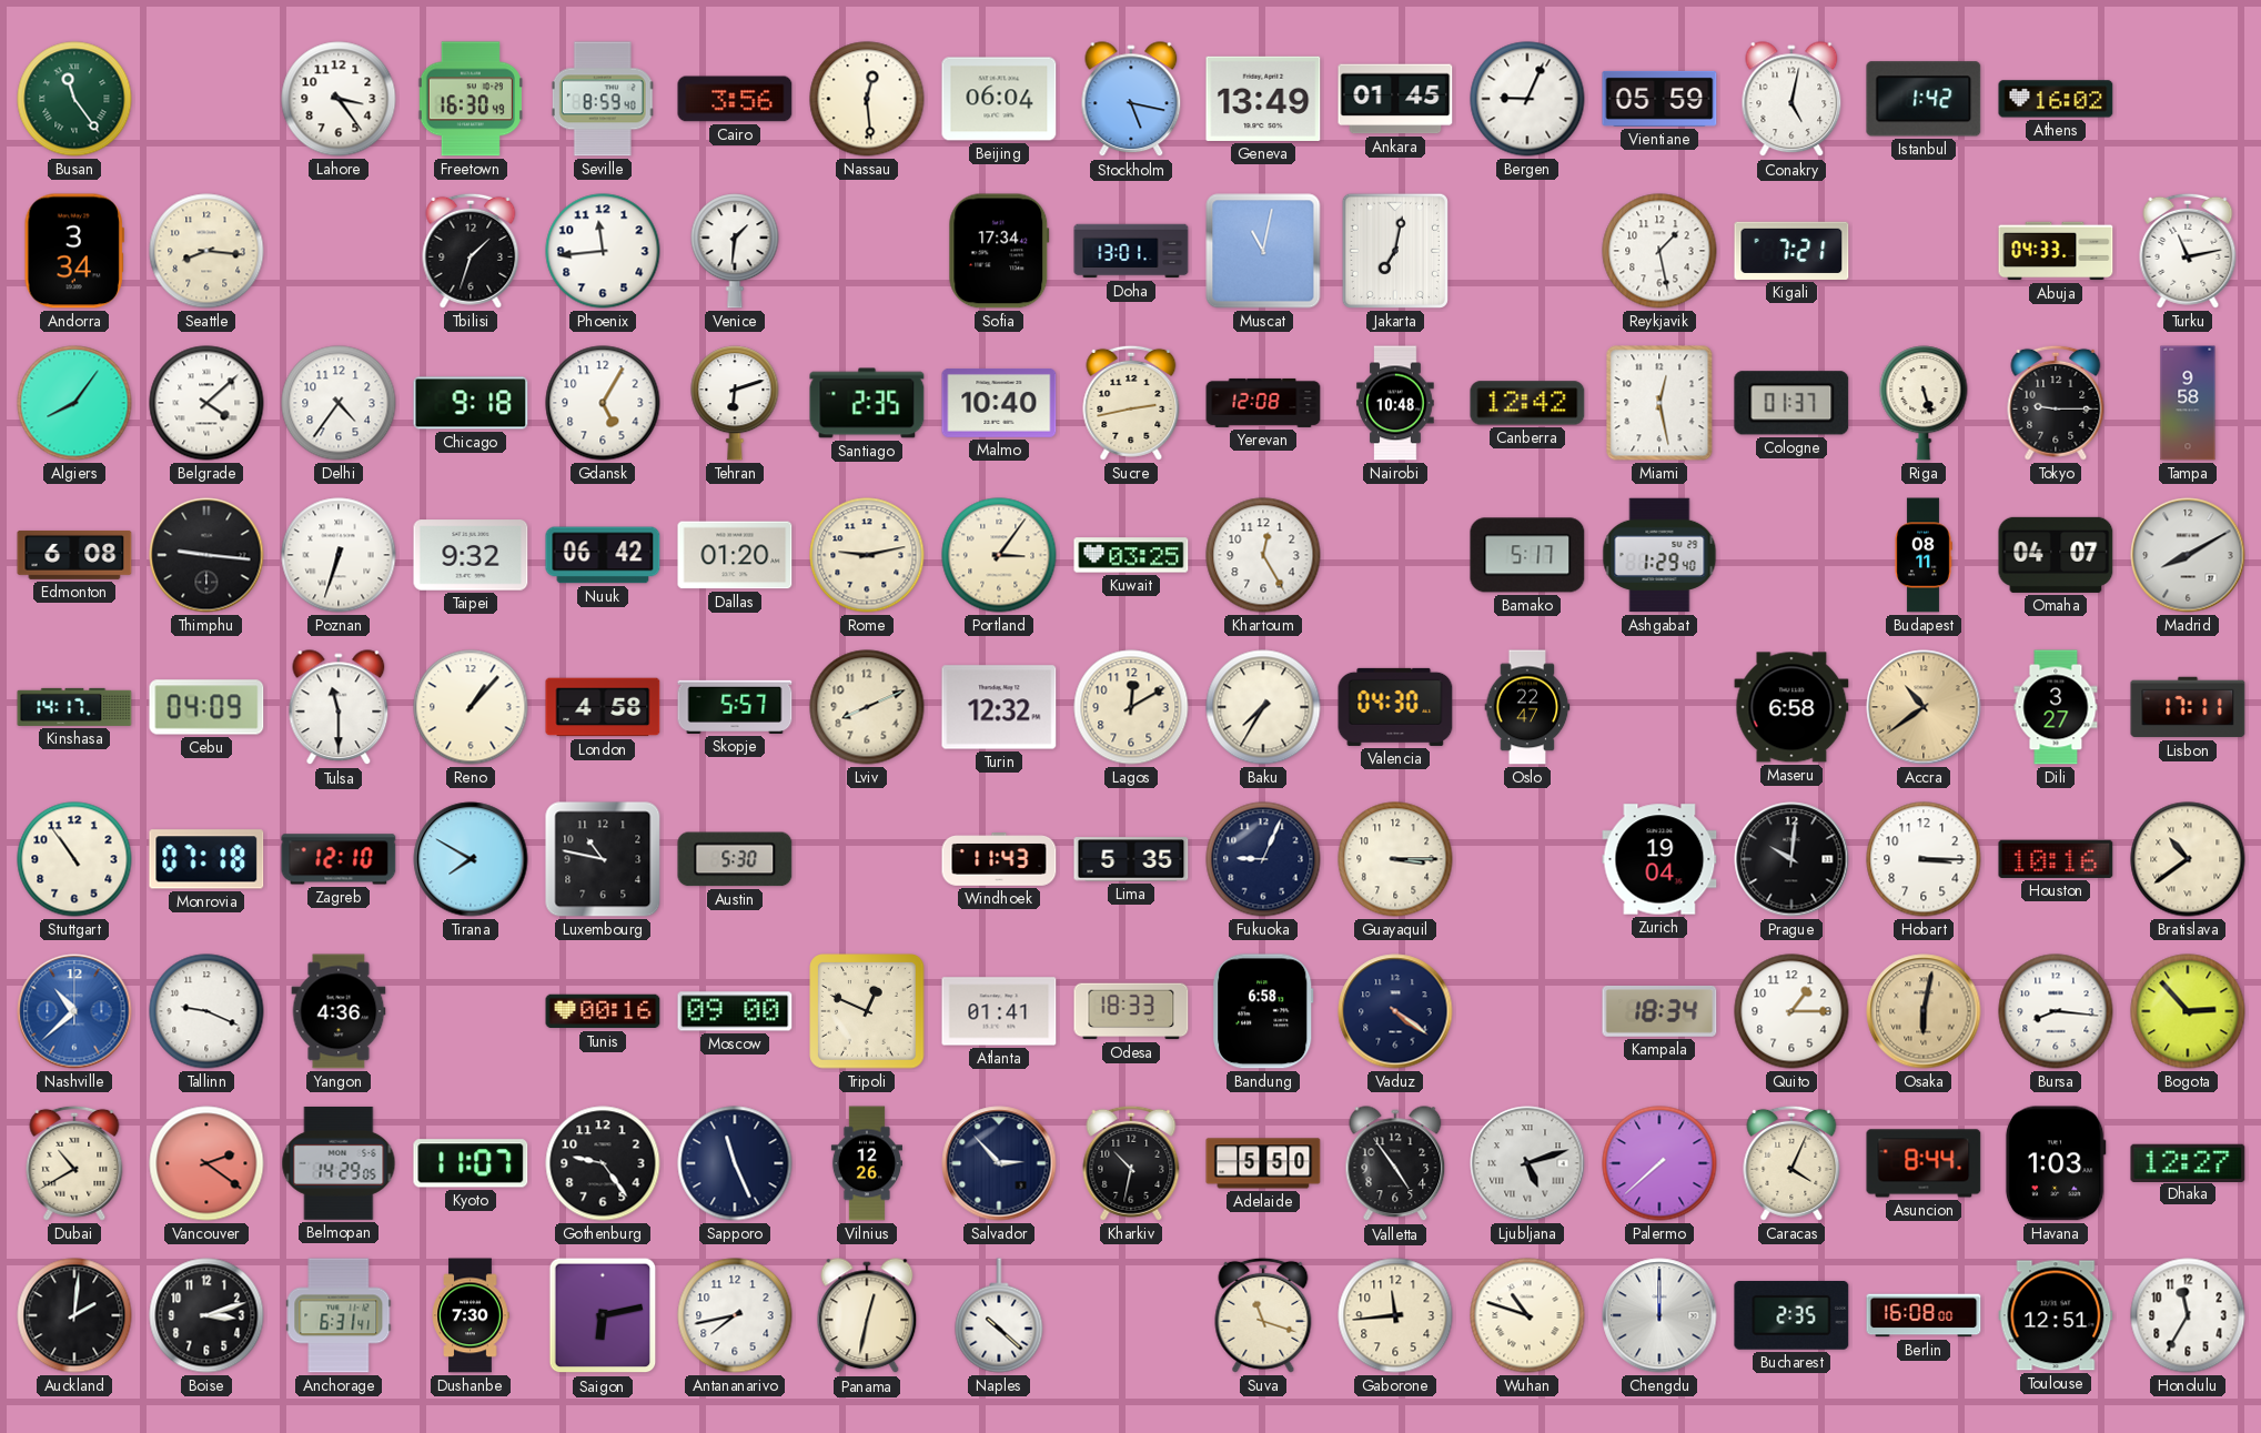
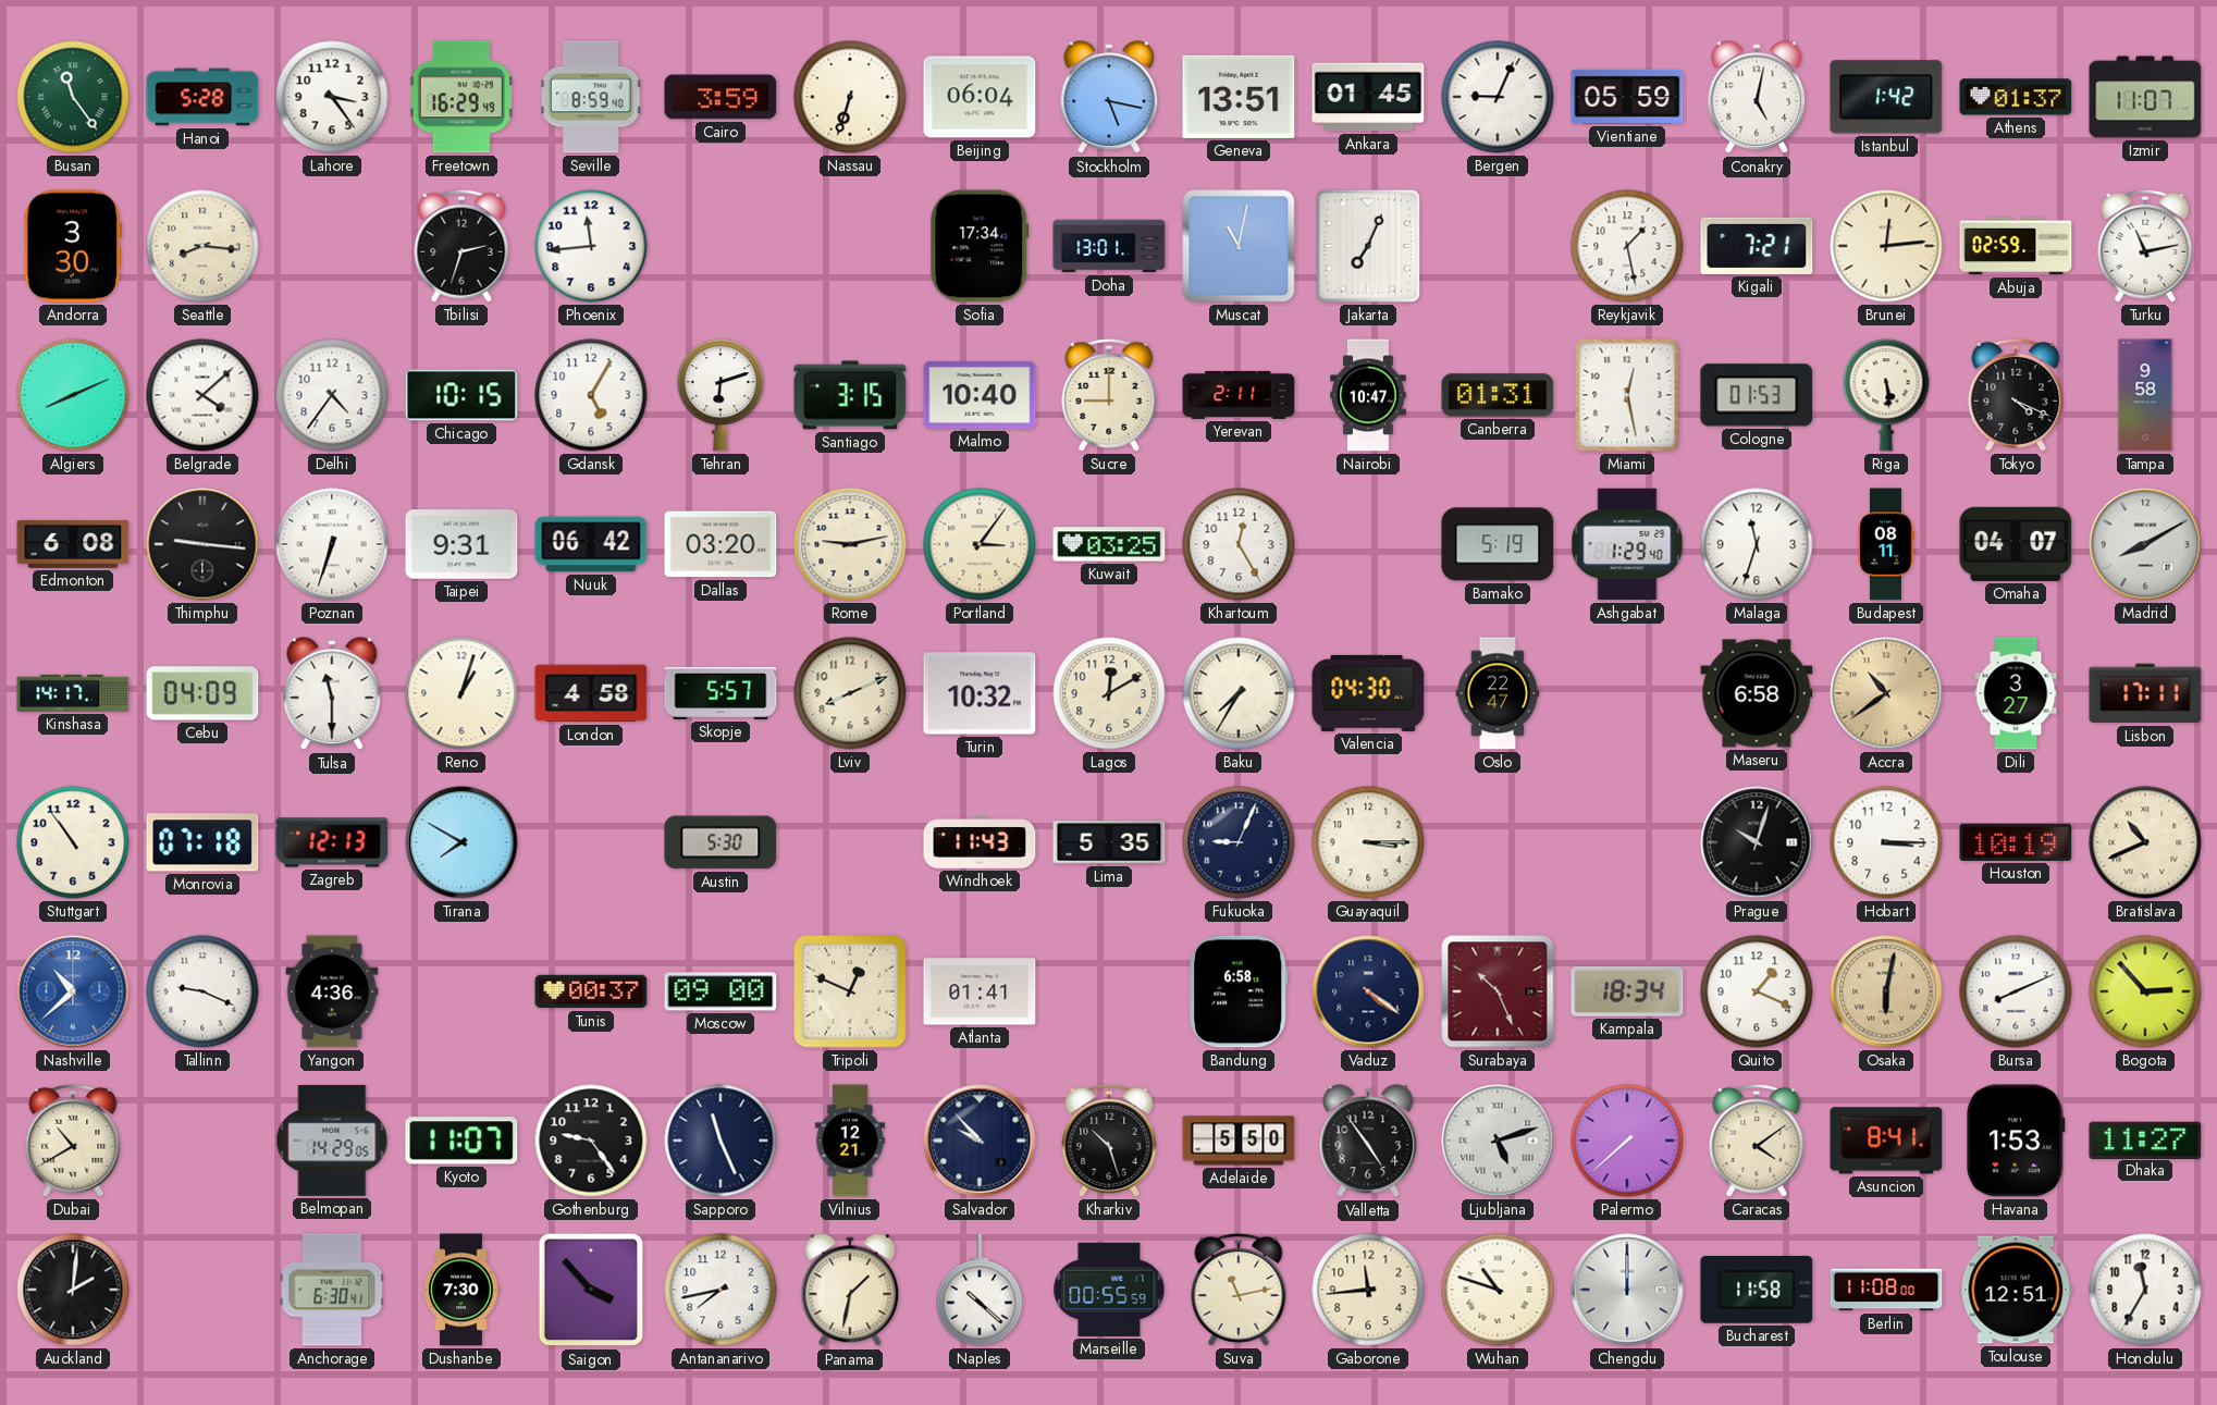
Hanoi: none -> 5:28
Freetown: 16:30 -> 16:29
Cairo: 3:56 -> 3:59
Nassau: 12:29 -> 6:33
Geneva: 13:49 -> 13:51
Athens: 16:02 -> 01:37
Izmir: none -> 11:07
Andorra: 3:34 -> 3:30
Tbilisi: 1:33 -> 2:33
Venice: 1:31 -> none
Jakarta: 7:02 -> 7:04
Brunei: none -> 12:14
Abuja: 04:33 -> 02:59
Algiers: 8:06 -> 8:11
Chicago: 9:18 -> 10:15
Santiago: 2:35 -> 3:15
Sucre: 2:43 -> 9:00
Yerevan: 12:08 -> 2:11
Nairobi: 10:48 -> 10:47
Canberra: 12:42 -> 01:31
Cologne: 01:37 -> 01:53
Riga: 5:27 -> 5:29
Tokyo: 9:15 -> 4:19
Taipei: 9:32 -> 9:31
Dallas: 01:20 -> 03:20
Bamako: 5:17 -> 5:19
Malaga: none -> 11:33
Reno: 1:07 -> 1:03
Turin: 12:32 -> 10:32
Zagreb: 12:10 -> 12:13
Luxembourg: 10:47 -> none
Zurich: 19:04 -> none
Prague: 10:01 -> 10:03
Houston: 10:16 -> 10:19
Bratislava: 10:39 -> 10:41
Tunis: 00:16 -> 00:37
Odesa: 18:33 -> none
Surabaya: none -> 10:26
Quito: 1:15 -> 1:19
Bursa: 8:16 -> 8:11
Vancouver: 2:21 -> none
Vilnius: 12:26 -> 12:21
Salvador: 2:53 -> 9:53
Kharkiv: 10:32 -> 10:27
Caracas: 4:04 -> 4:09
Asuncion: 8:44 -> 8:41
Havana: 1:03 -> 1:53
Dhaka: 12:27 -> 11:27
Boise: 3:12 -> none
Anchorage: 6:31 -> 6:30
Saigon: 6:13 -> 3:53
Panama: 12:32 -> 1:32
Marseille: none -> 00:55
Suva: 11:18 -> 11:13
Bucharest: 2:35 -> 11:58
Berlin: 16:08 -> 11:08
